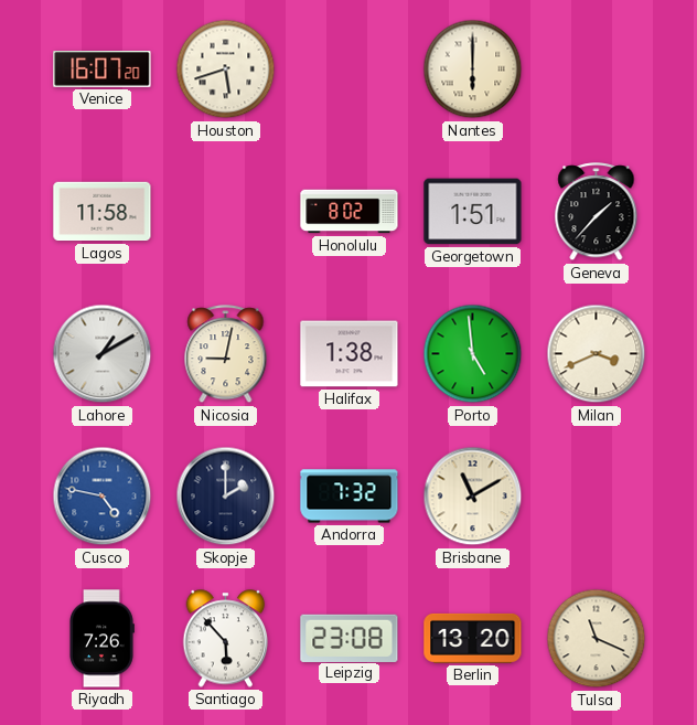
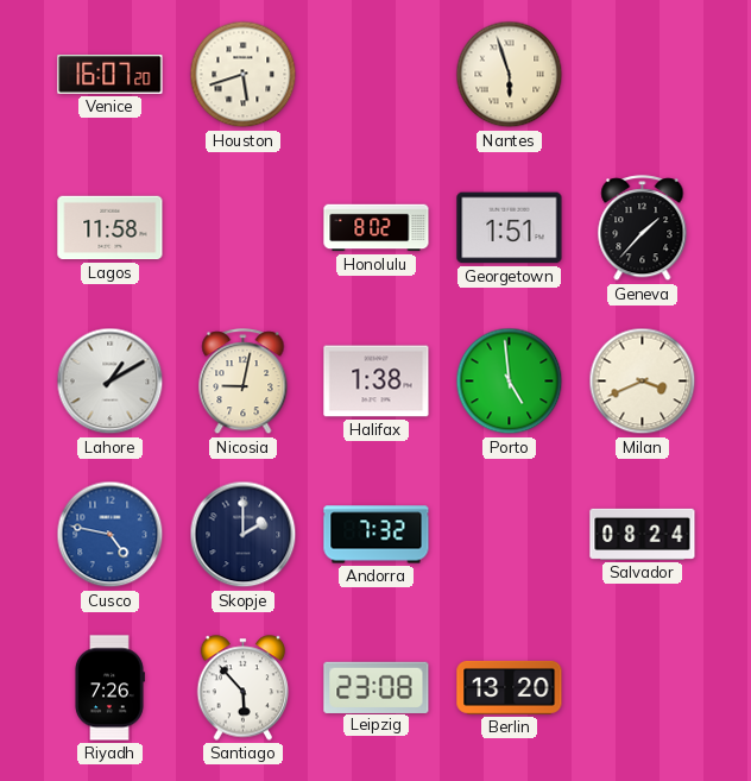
Nantes: 6:00 -> 5:57
Brisbane: 11:10 -> none
Salvador: none -> 08:24
Tulsa: 11:19 -> none
